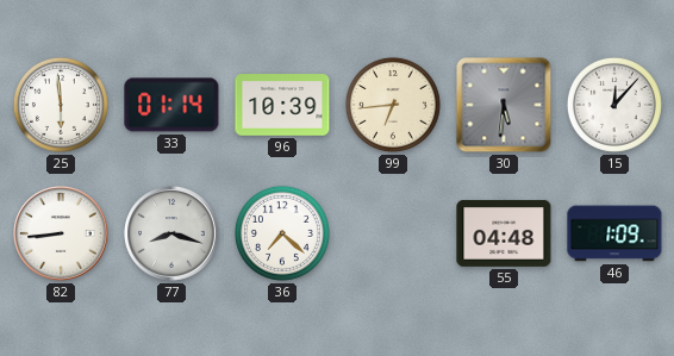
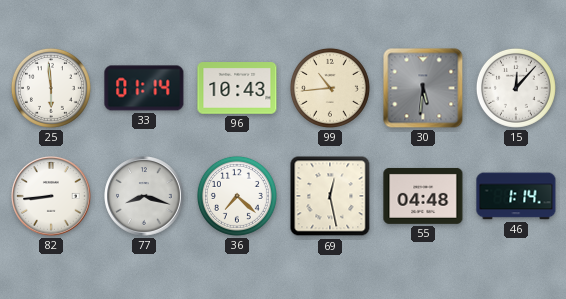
96: 10:39 -> 10:43
99: 6:44 -> 10:44
69: none -> 12:28
46: 1:09 -> 1:14
